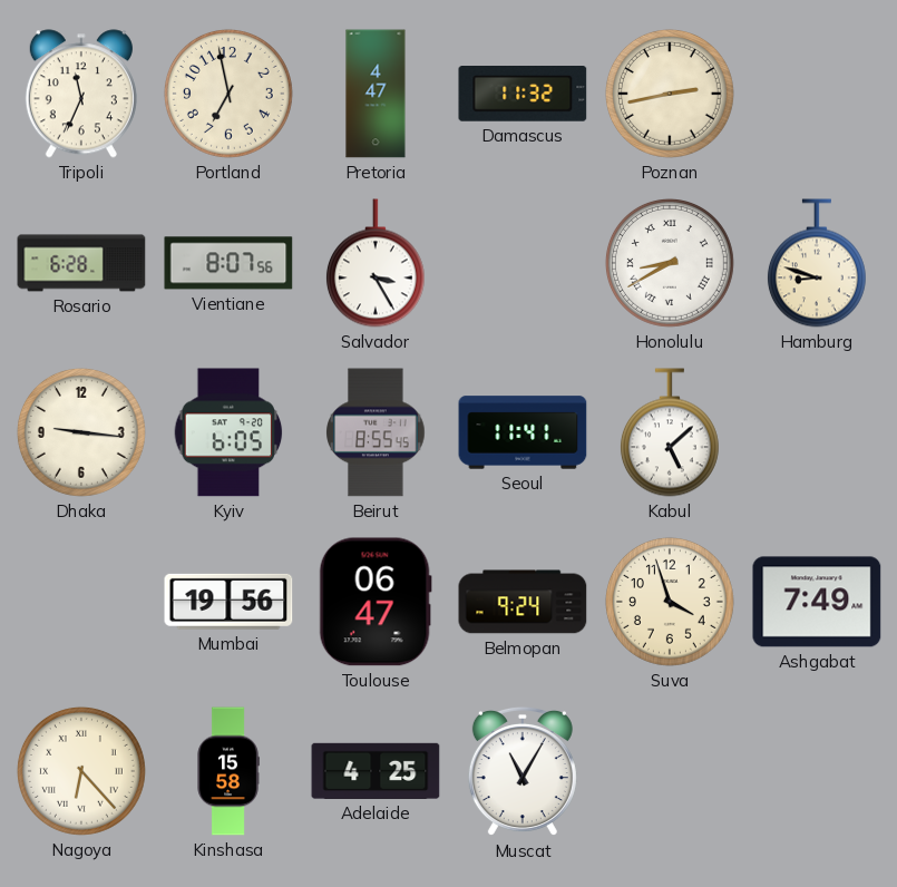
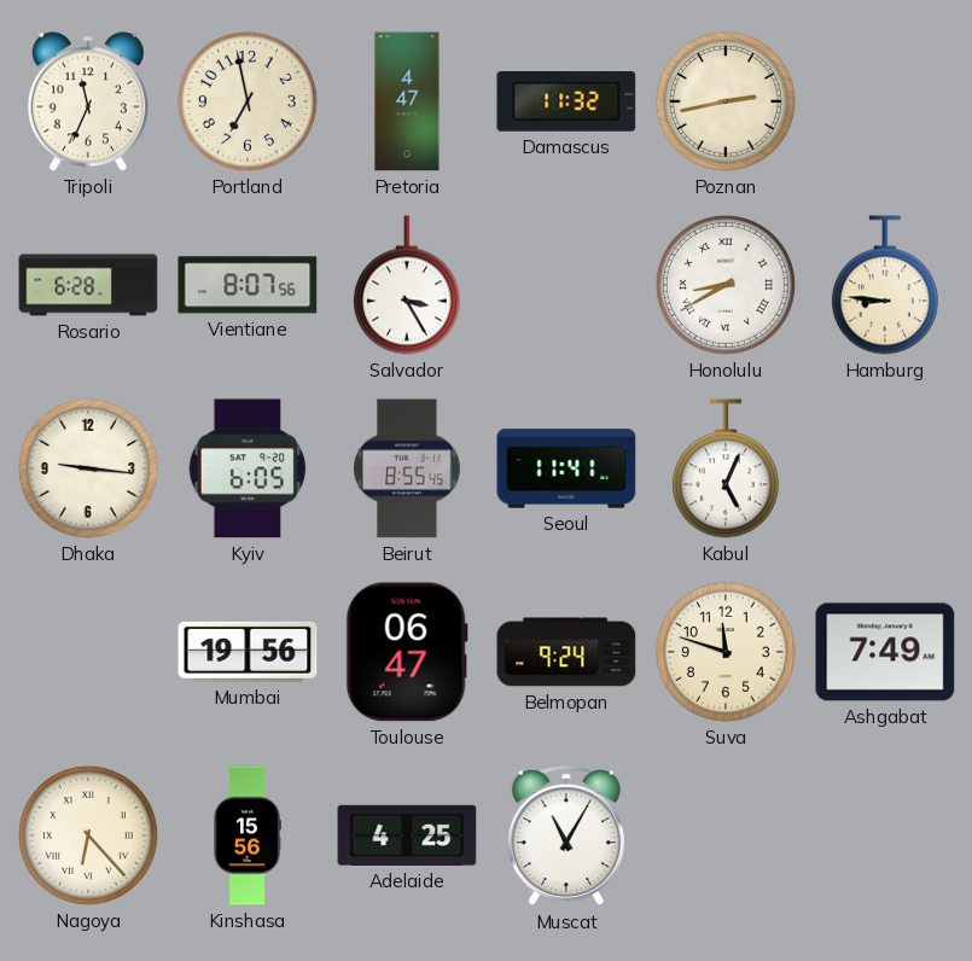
Hamburg: 8:48 -> 8:46
Kabul: 5:08 -> 5:04
Suva: 3:57 -> 11:48
Kinshasa: 15:58 -> 15:56
